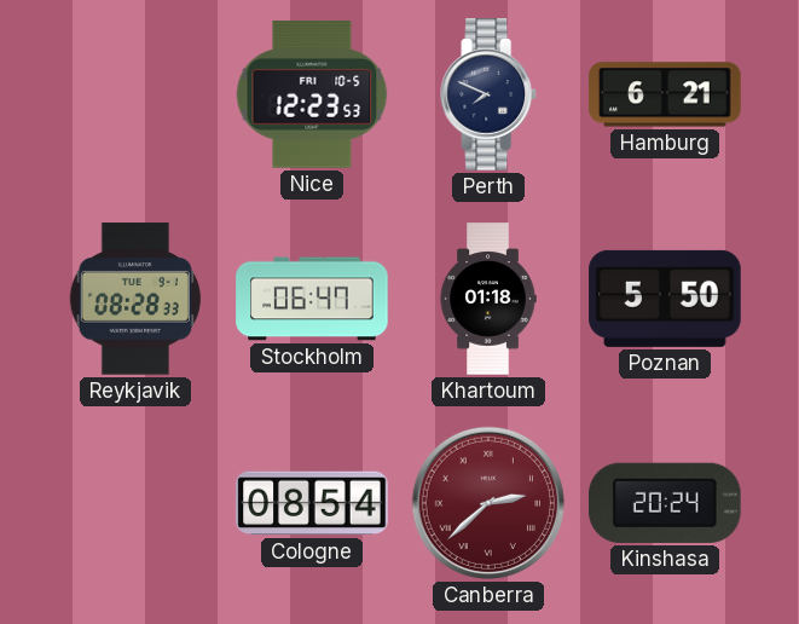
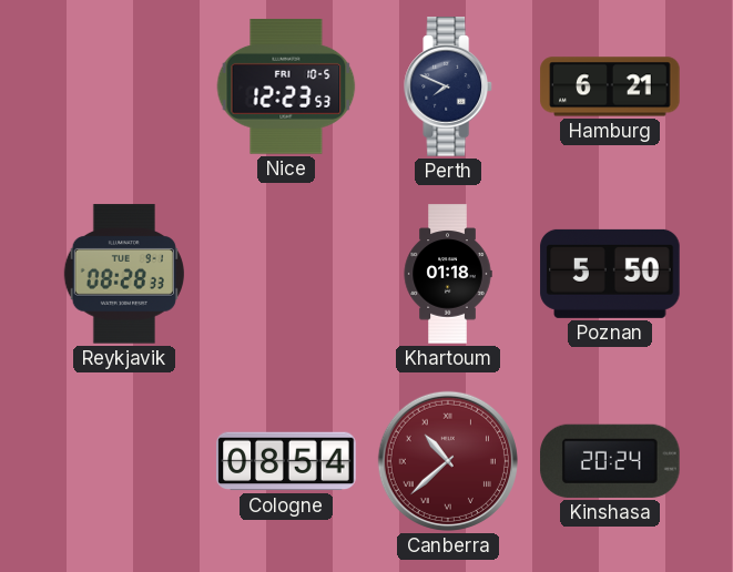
Stockholm: 06:47 -> none
Canberra: 2:38 -> 10:38
